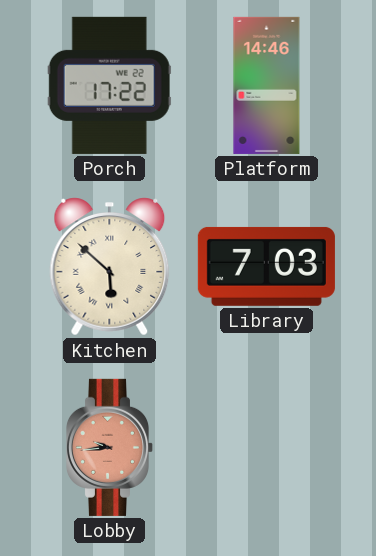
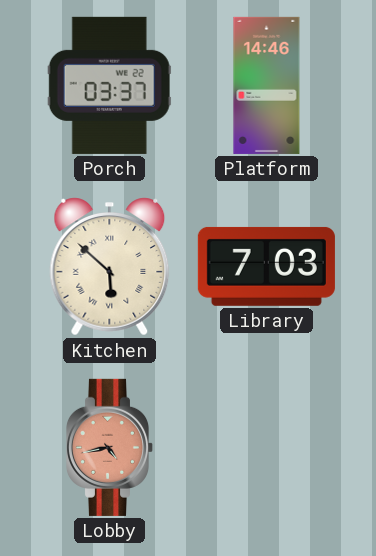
Porch: 17:22 -> 03:37
Lobby: 9:44 -> 4:43
